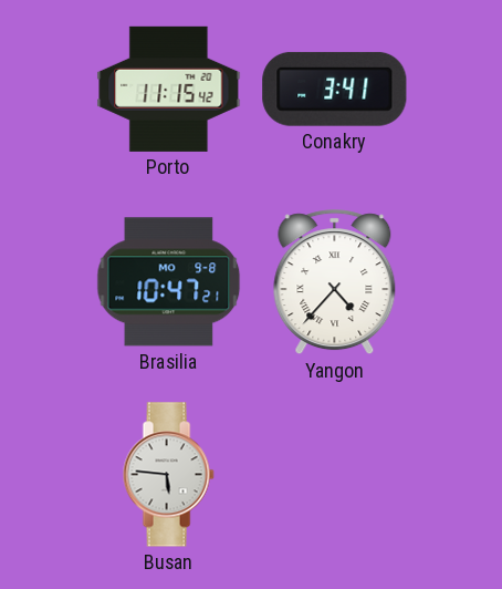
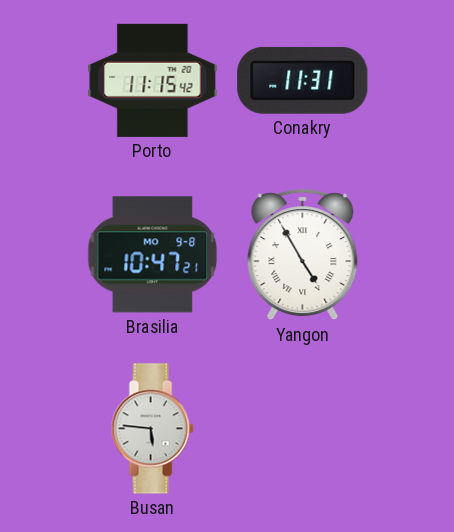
Conakry: 3:41 -> 11:31
Yangon: 4:37 -> 4:55
